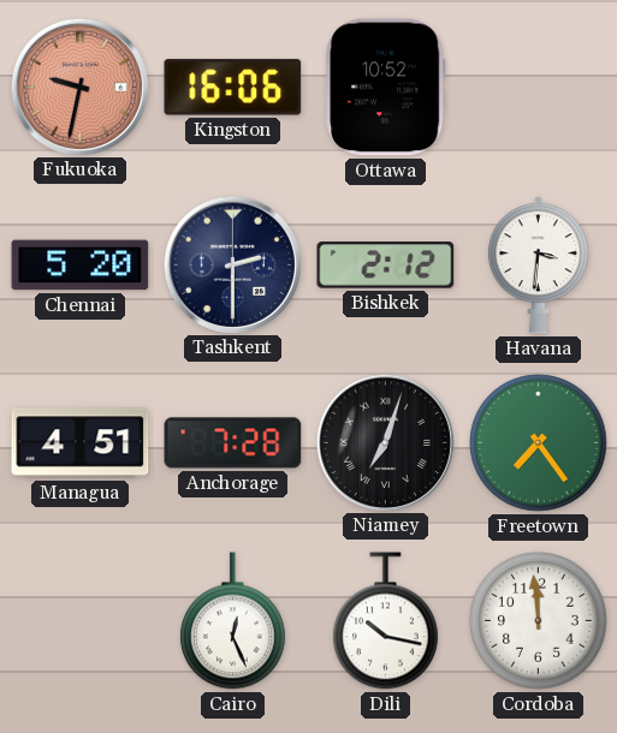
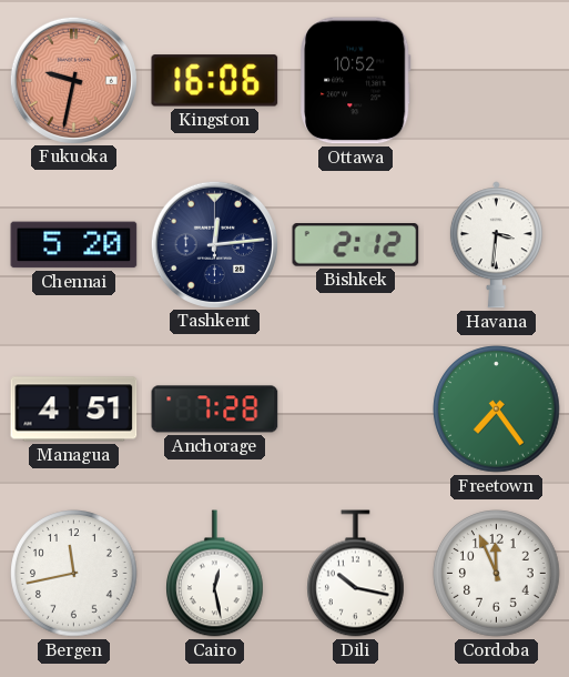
Tashkent: 2:30 -> 12:14
Niamey: 7:03 -> none
Bergen: none -> 11:43
Cairo: 12:26 -> 12:28
Cordoba: 11:59 -> 11:56
